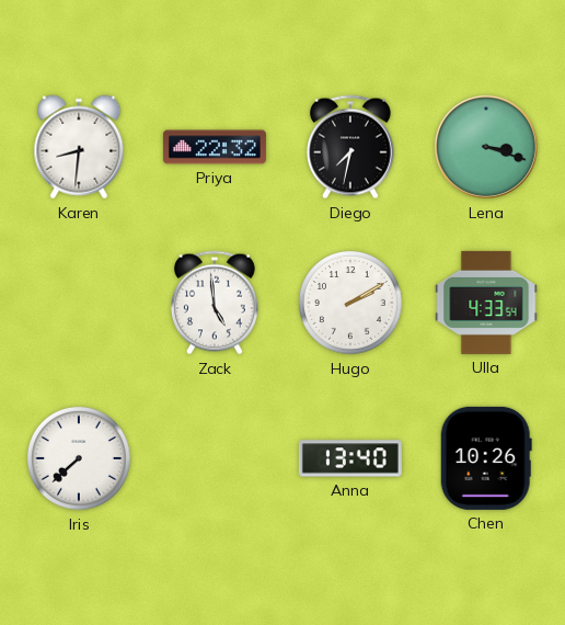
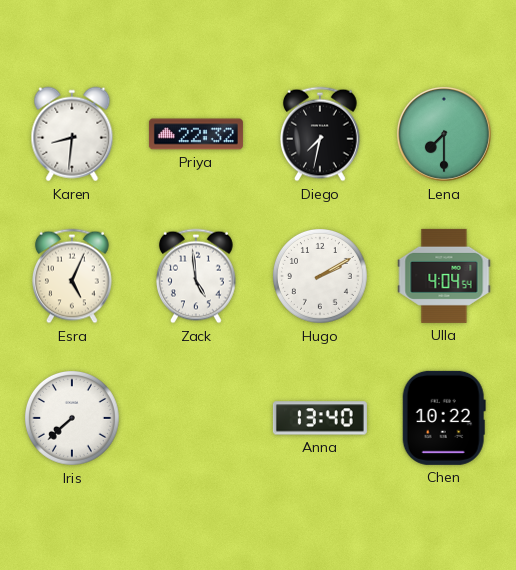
Lena: 3:18 -> 7:30
Esra: none -> 5:04
Ulla: 4:33 -> 4:04
Chen: 10:26 -> 10:22
